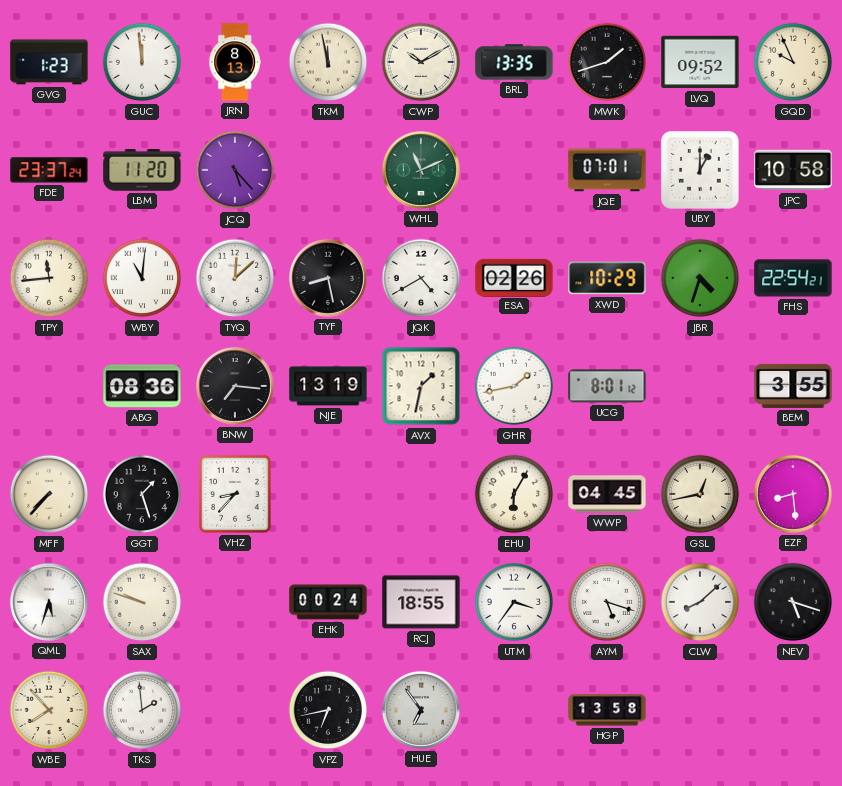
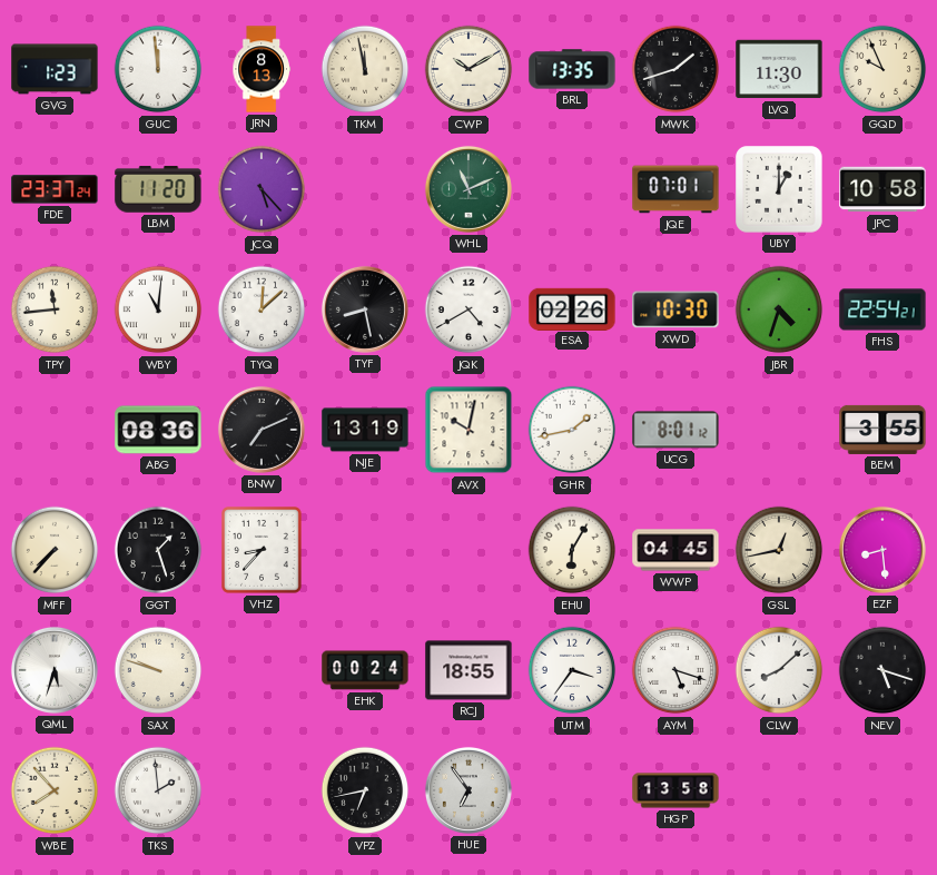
LVQ: 09:52 -> 11:30
XWD: 10:29 -> 10:30
BNW: 7:16 -> 7:11
AVX: 1:32 -> 10:02
